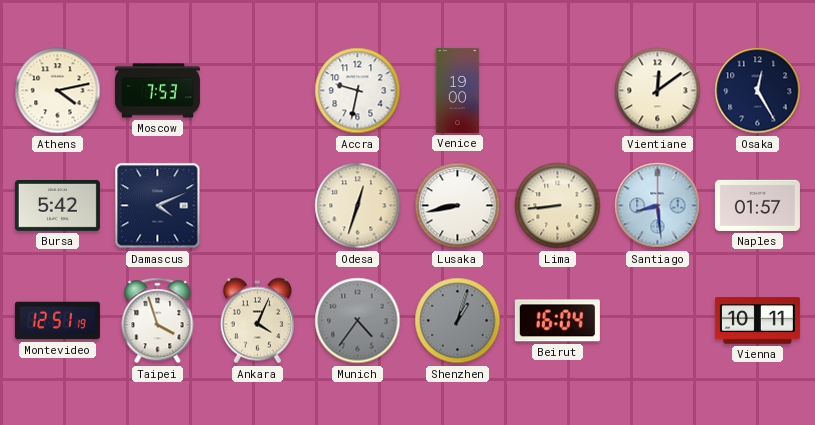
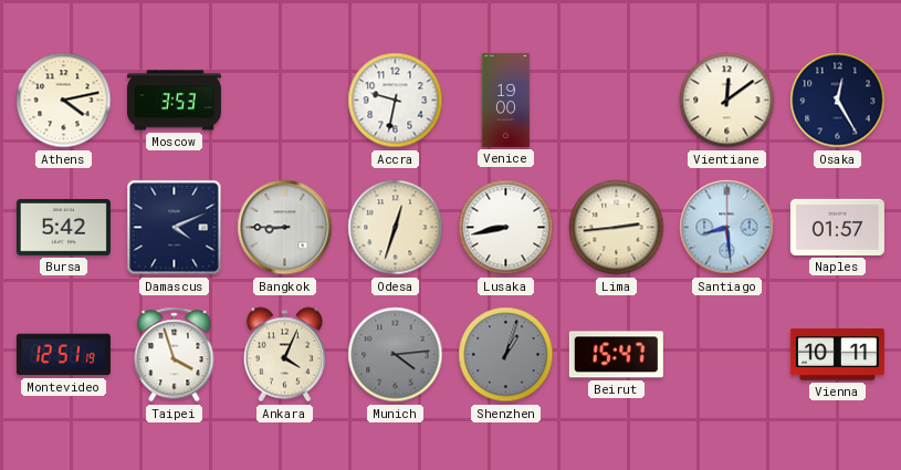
Moscow: 7:53 -> 3:53
Bangkok: none -> 8:45
Lima: 8:44 -> 2:44
Munich: 4:36 -> 4:14
Beirut: 16:04 -> 15:47
